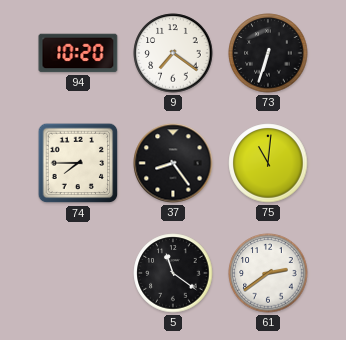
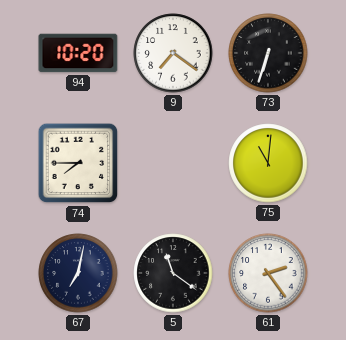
37: 8:24 -> none
67: none -> 7:02
61: 2:39 -> 2:24
